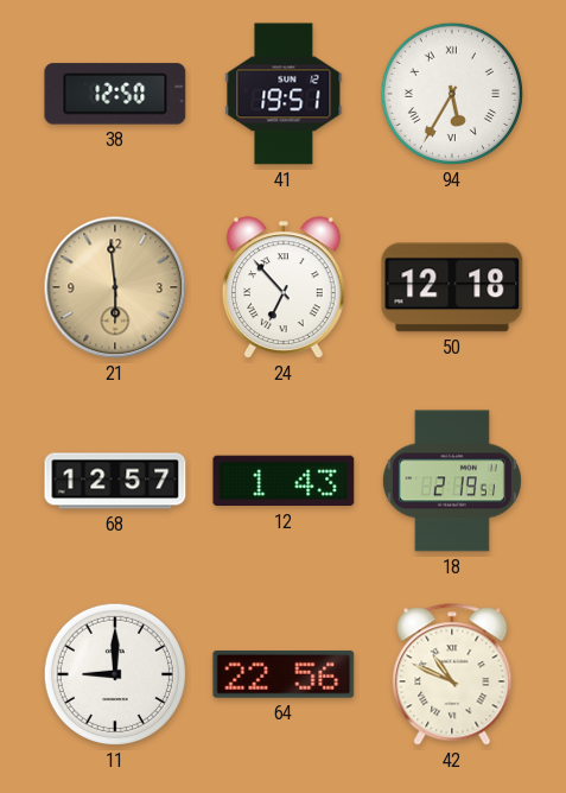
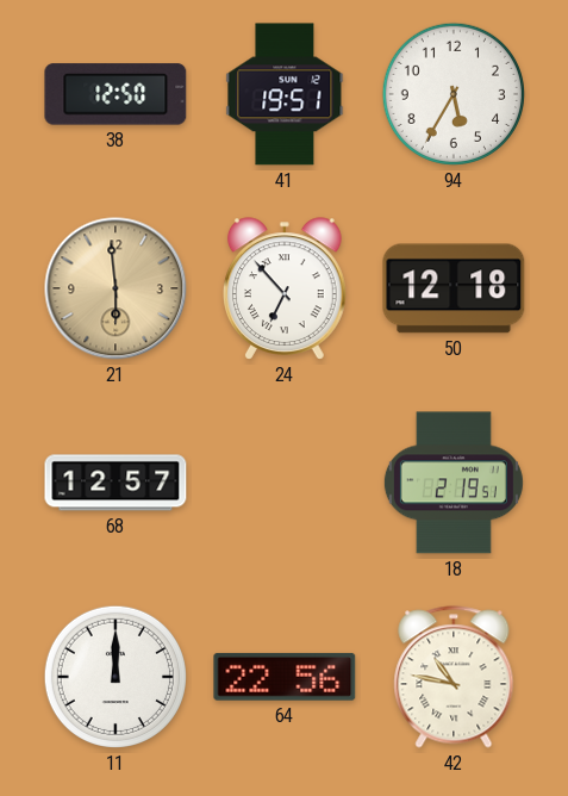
94 numerals: Roman -> Arabic
12: 1:43 -> none
11: 9:00 -> 12:00
42: 10:49 -> 10:47
